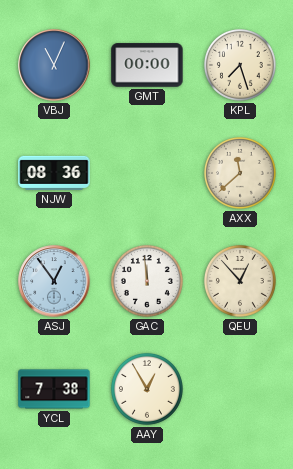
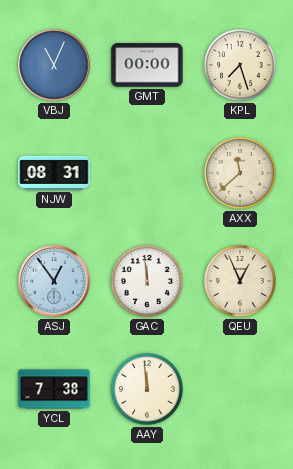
NJW: 08:36 -> 08:31
QEU: 12:53 -> 12:56
AAY: 12:55 -> 11:59
